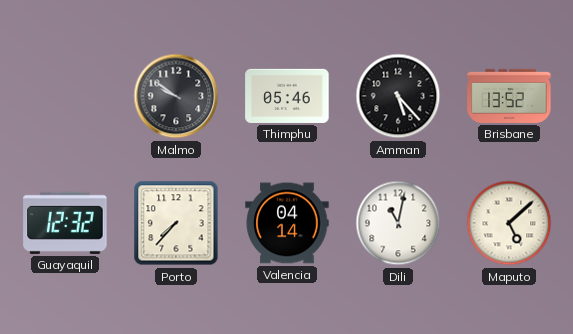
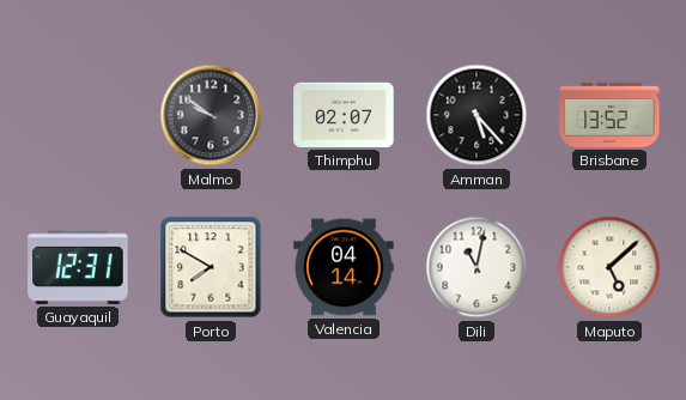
Thimphu: 05:46 -> 02:07
Guayaquil: 12:32 -> 12:31
Porto: 7:37 -> 7:50
